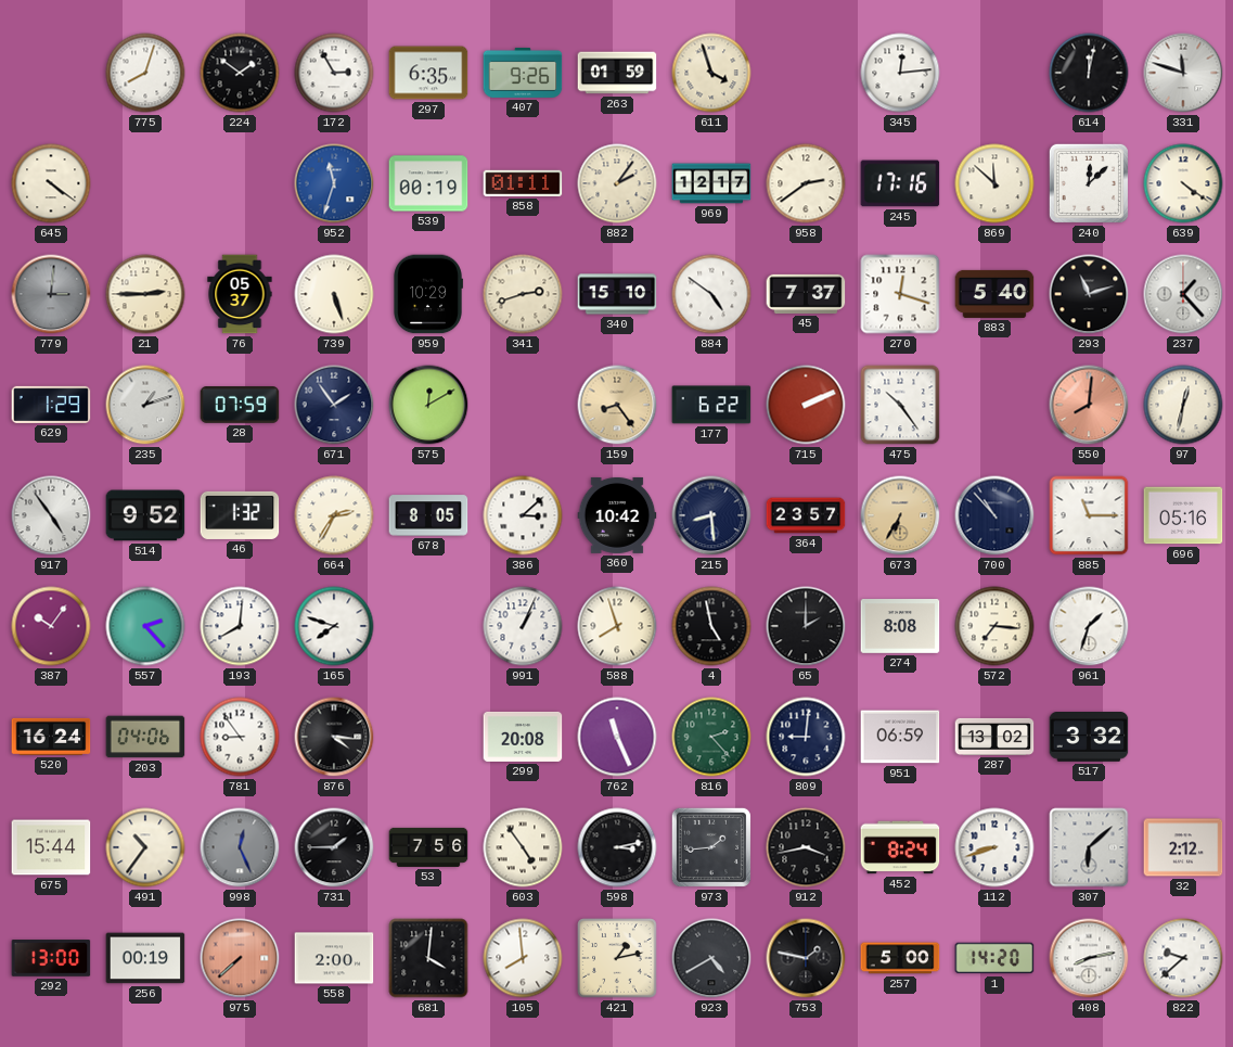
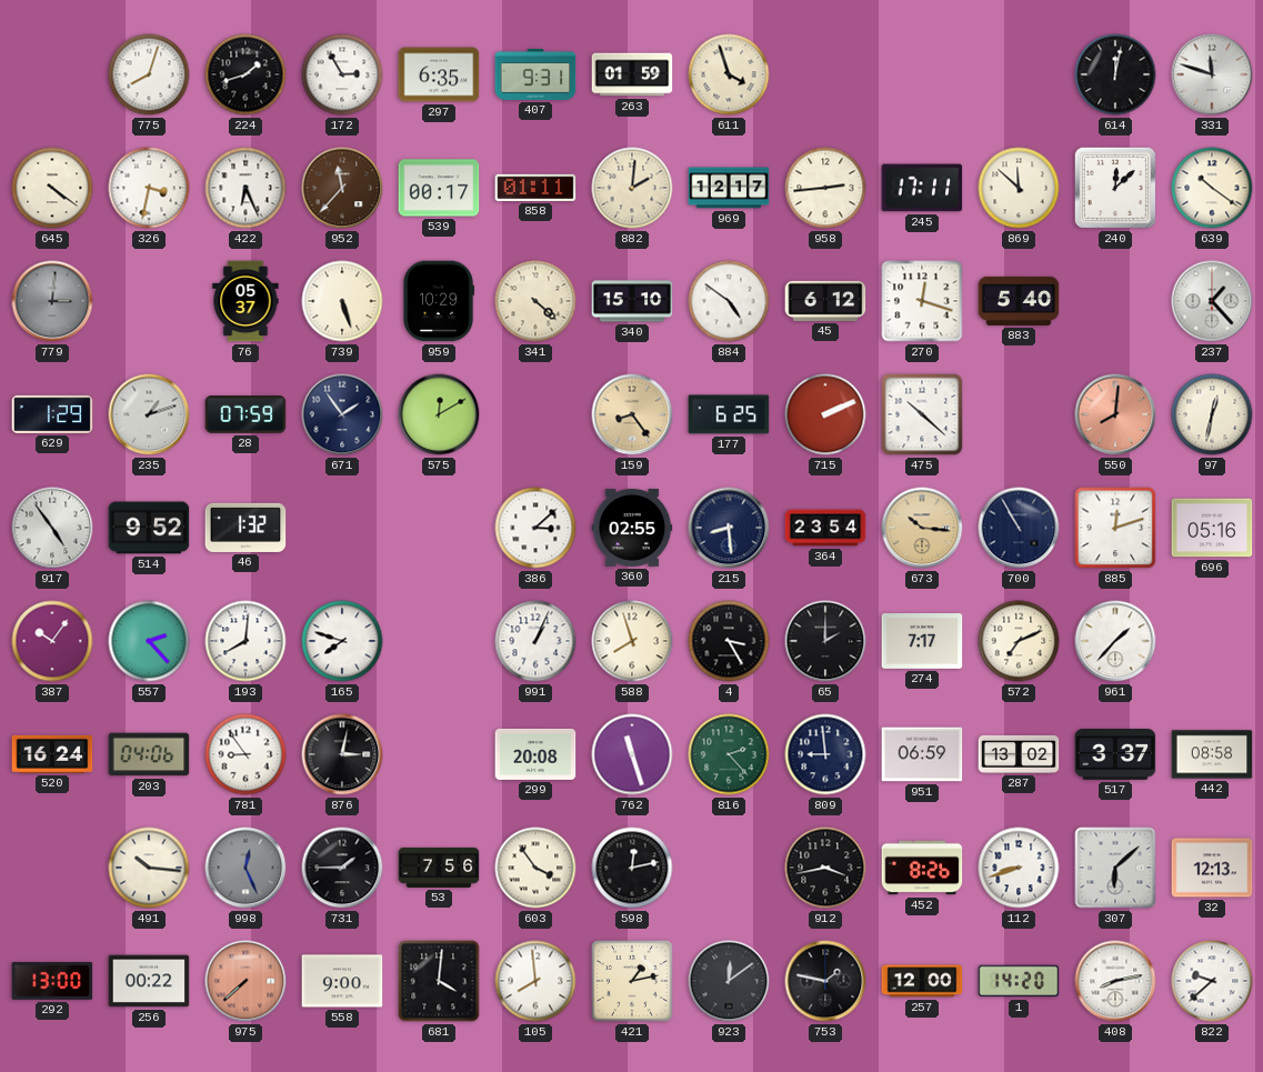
224: 1:51 -> 1:42
407: 9:26 -> 9:31
345: 12:14 -> none
326: none -> 3:32
422: none -> 6:26
952: 11:33 -> 11:37
952 dial: blue -> brown
539: 00:19 -> 00:17
882: 2:06 -> 2:01
958: 2:39 -> 2:44
245: 17:16 -> 17:11
639: 4:21 -> 10:21
21: 2:45 -> none
341: 2:42 -> 4:22
45: 7:37 -> 6:12
293: 11:12 -> none
177: 6:22 -> 6:25
475: 10:24 -> 10:22
664: 2:35 -> none
678: 8:05 -> none
360: 10:42 -> 02:55
364: 23:57 -> 23:54
673: 6:35 -> 10:16
700: 10:53 -> 10:55
885: 11:15 -> 12:12
4: 4:58 -> 3:25
274: 8:08 -> 7:17
572: 7:16 -> 7:11
961: 1:33 -> 1:37
876: 4:16 -> 3:02
762: 11:26 -> 11:27
809: 9:01 -> 8:59
517: 3:32 -> 3:37
442: none -> 08:58
675: 15:44 -> none
491: 10:36 -> 10:16
603: 4:54 -> 3:54
598: 3:13 -> 12:13
973: 1:44 -> none
452: 8:24 -> 8:26
32: 2:12 -> 12:13
256: 00:19 -> 00:22
558: 2:00 -> 9:00
923: 4:40 -> 12:09
257: 5:00 -> 12:00
